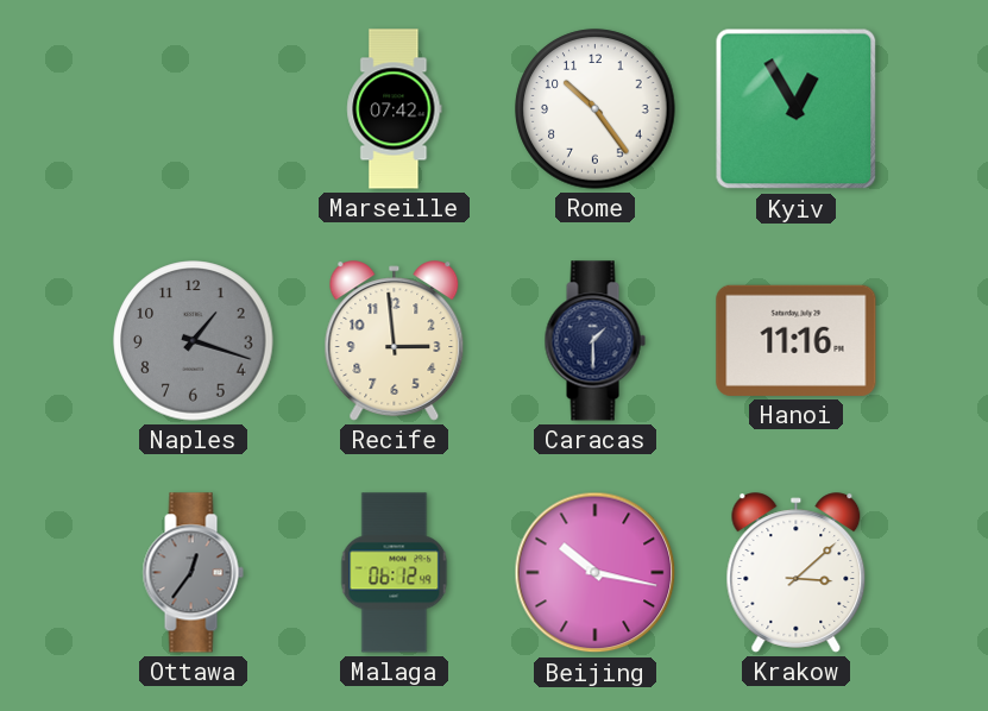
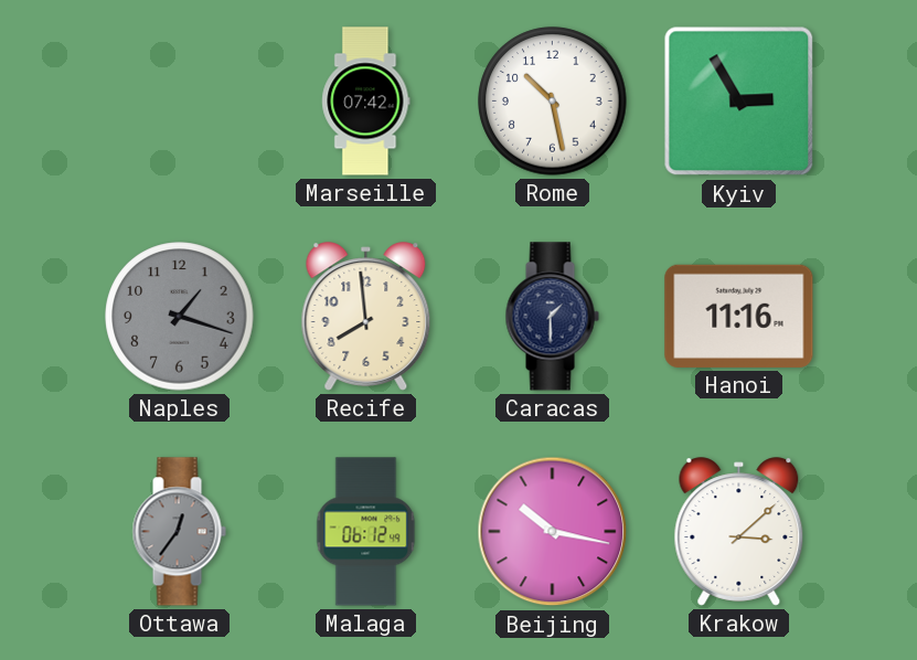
Rome: 10:24 -> 10:28
Kyiv: 12:55 -> 2:55
Recife: 2:59 -> 7:59
